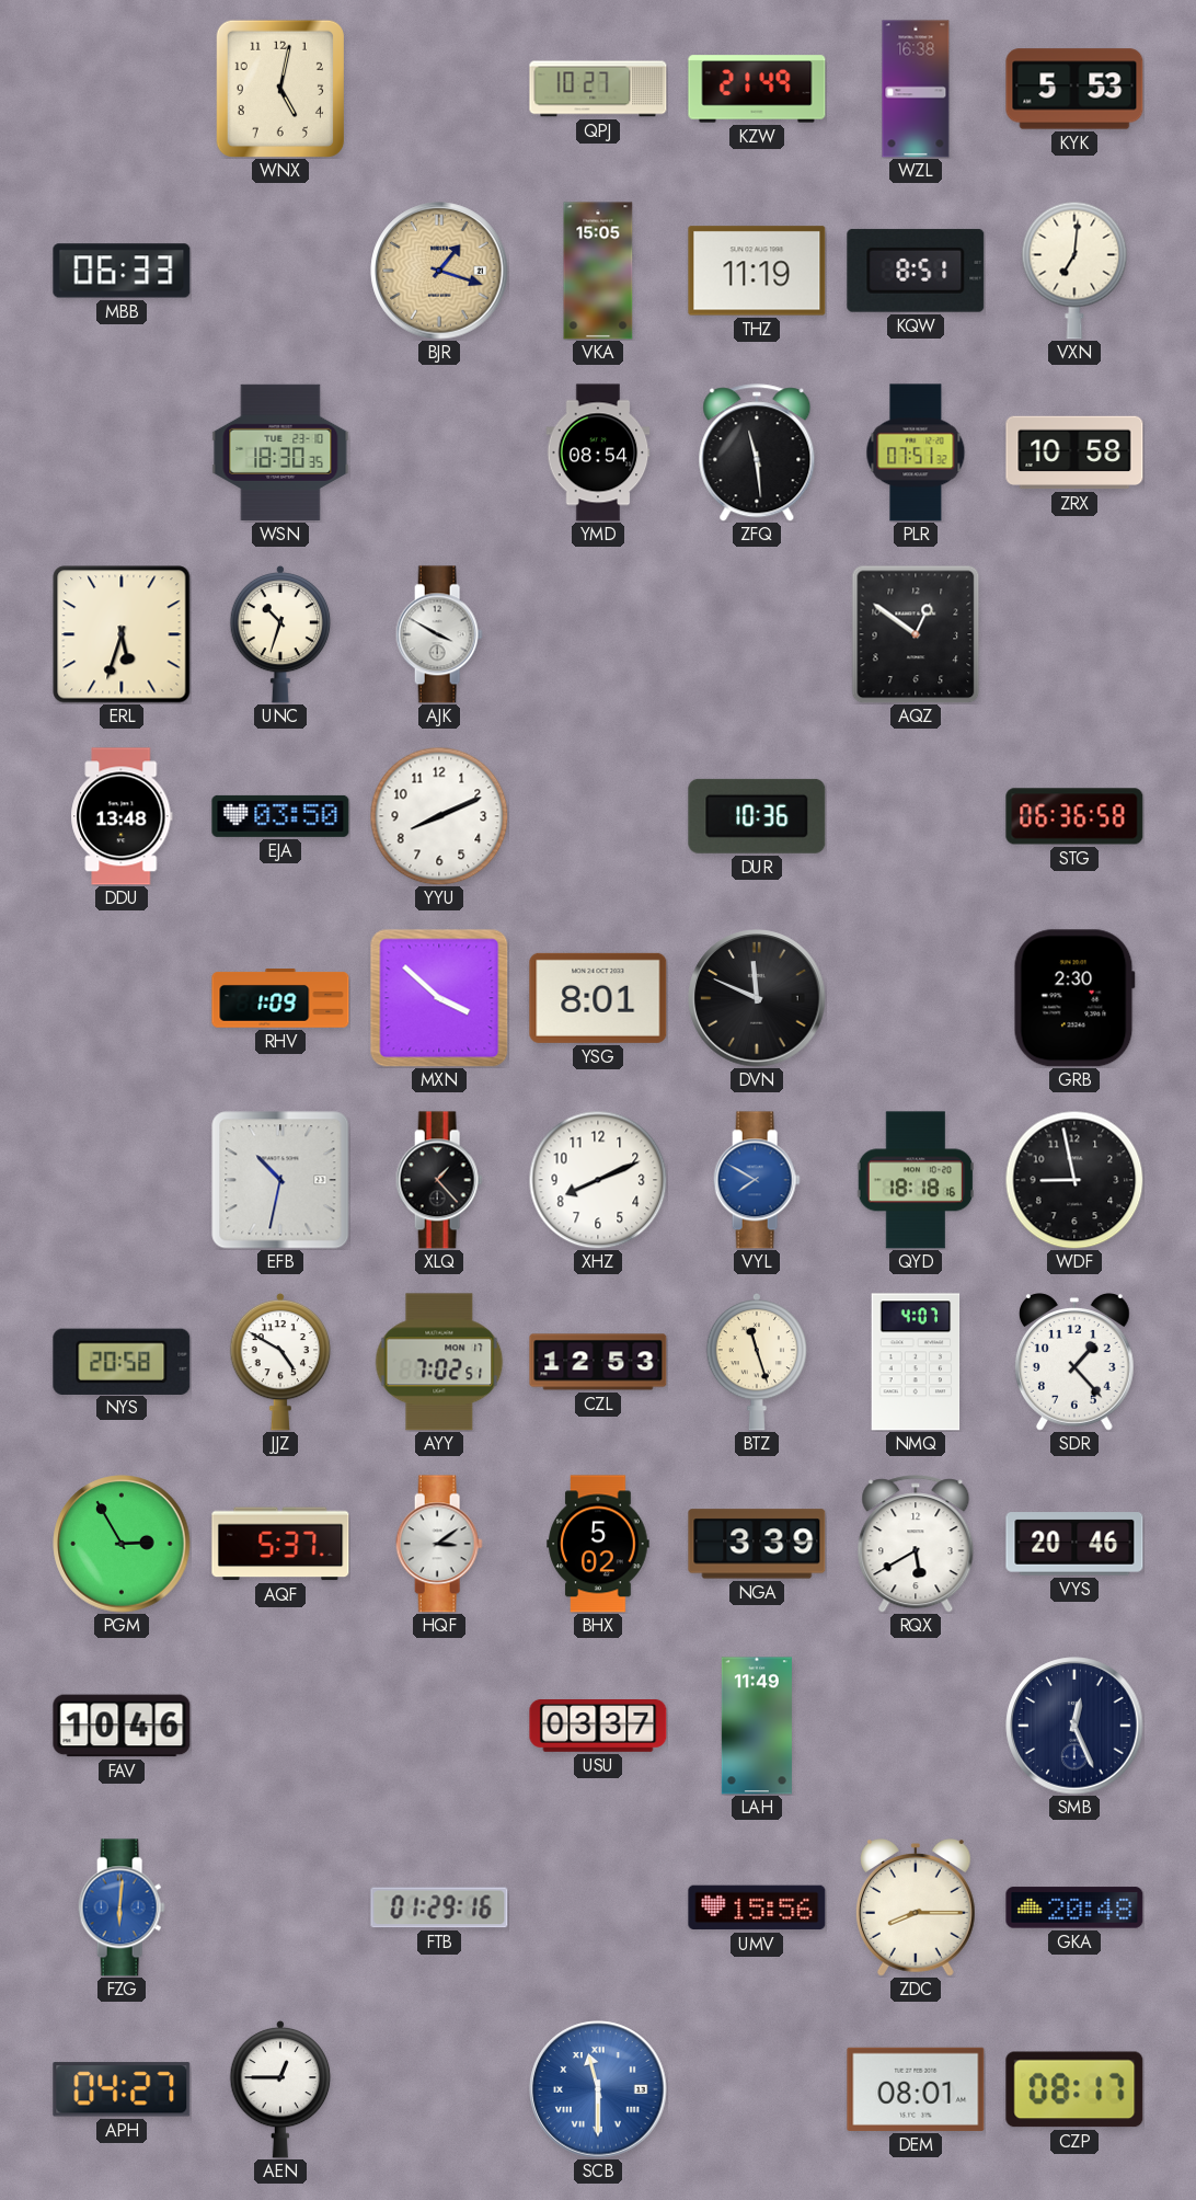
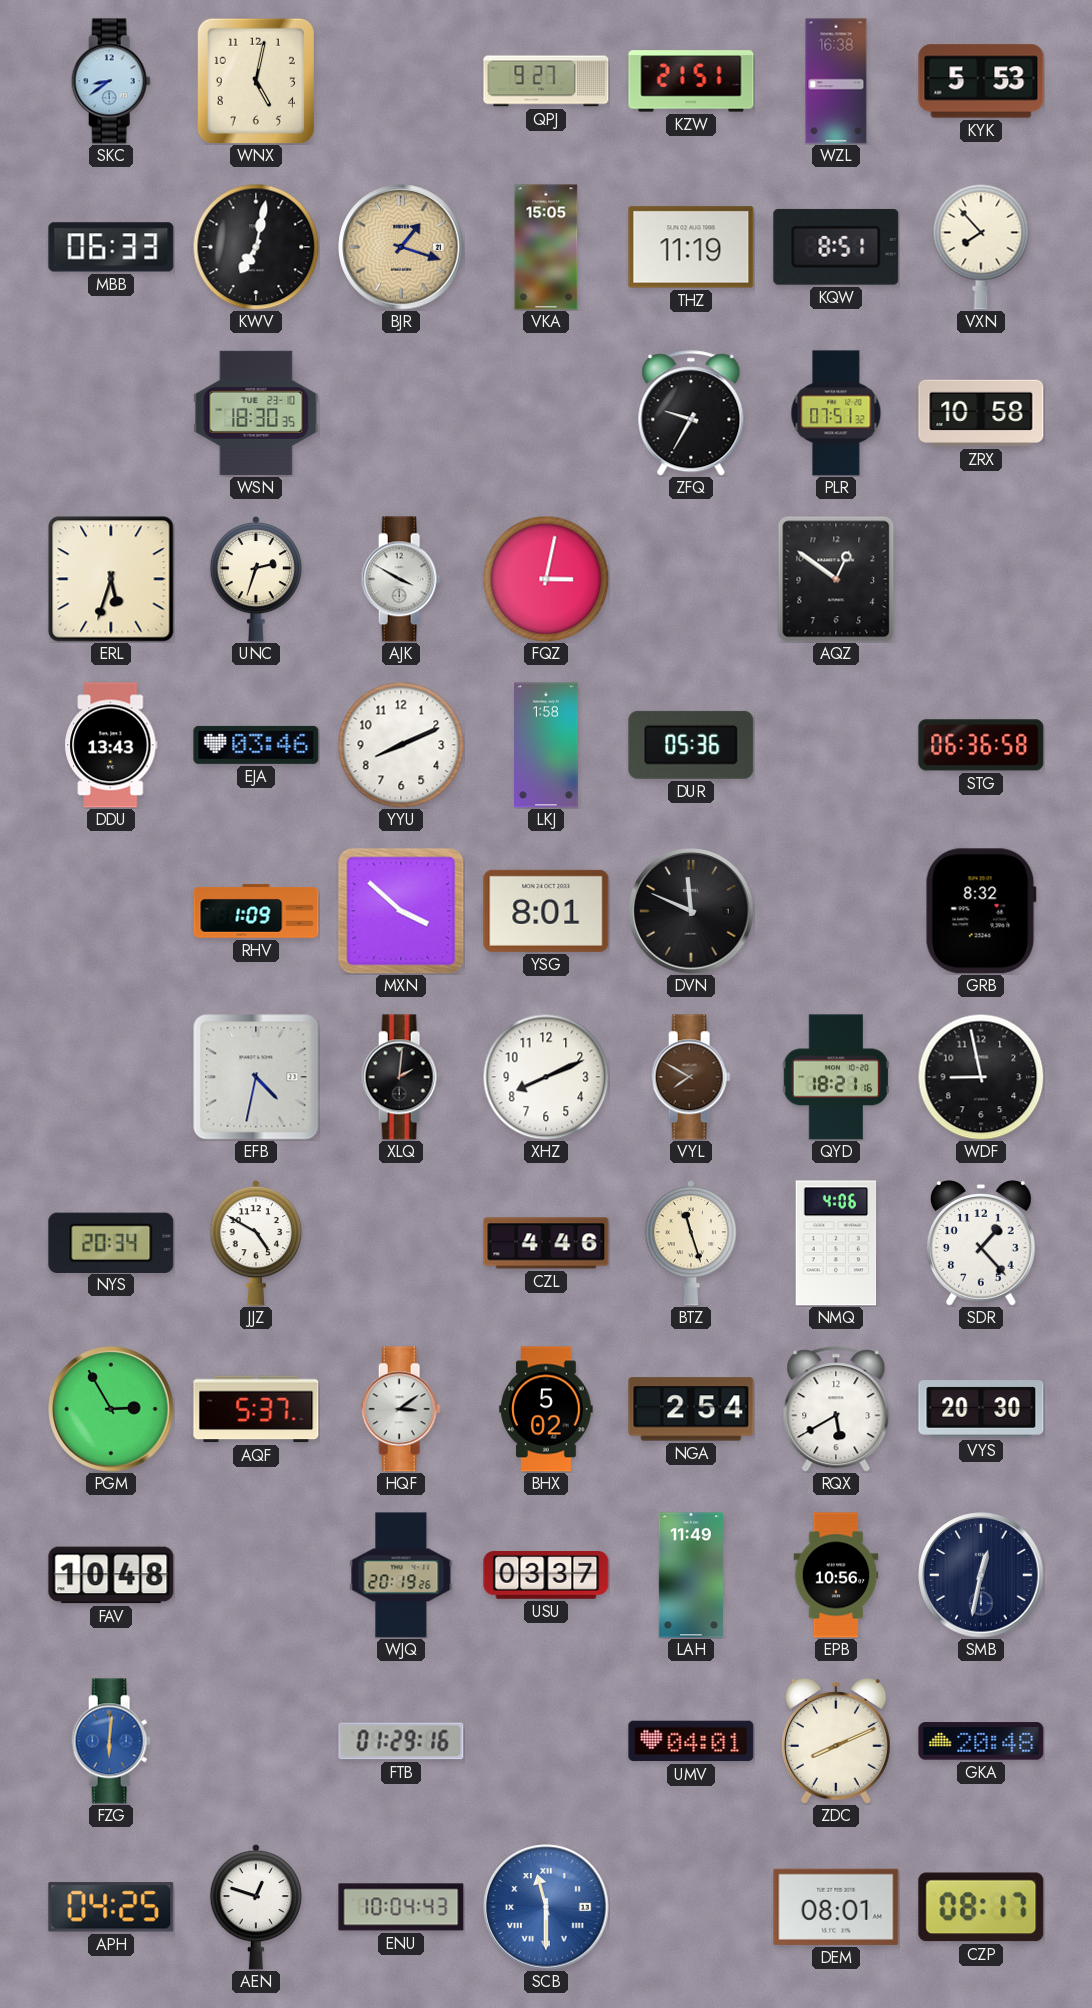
SKC: none -> 8:39
QPJ: 10:27 -> 9:27
KZW: 21:49 -> 21:51
KWV: none -> 7:02
VXN: 7:01 -> 7:53
YMD: 08:54 -> none
ZFQ: 11:29 -> 9:35
UNC: 10:33 -> 2:33
FQZ: none -> 3:02
DDU: 13:48 -> 13:43
EJA: 03:50 -> 03:46
LKJ: none -> 1:58
DUR: 10:36 -> 05:36
GRB: 2:30 -> 8:32
EFB: 10:32 -> 4:32
XLQ: 1:23 -> 2:01
VYL dial: blue -> brown
QYD: 18:18 -> 18:21
NYS: 20:58 -> 20:34
AYY: 7:02 -> none
CZL: 12:53 -> 4:46
NMQ: 4:07 -> 4:06
NGA: 3:39 -> 2:54
VYS: 20:46 -> 20:30
FAV: 10:46 -> 10:48
WJQ: none -> 20:19
EPB: none -> 10:56
SMB: 12:26 -> 12:32
UMV: 15:56 -> 04:01
ZDC: 8:15 -> 8:11
APH: 04:27 -> 04:25
AEN: 12:45 -> 12:48
ENU: none -> 10:04
